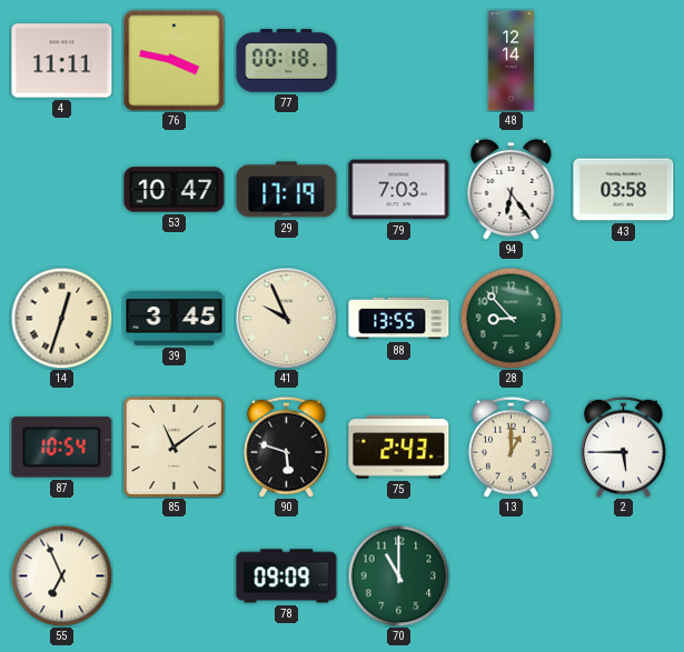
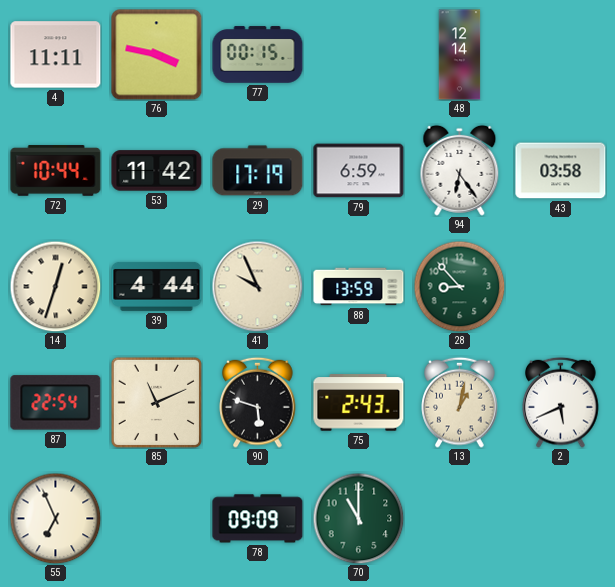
77: 00:18 -> 00:15
72: none -> 10:44
53: 10:47 -> 11:42
79: 7:03 -> 6:59
39: 3:45 -> 4:44
88: 13:55 -> 13:59
87: 10:54 -> 22:54
85: 11:09 -> 11:11
13: 1:00 -> 1:02
2: 5:45 -> 5:41
